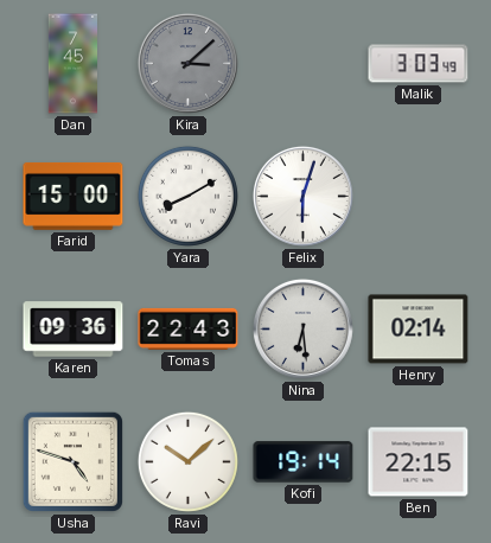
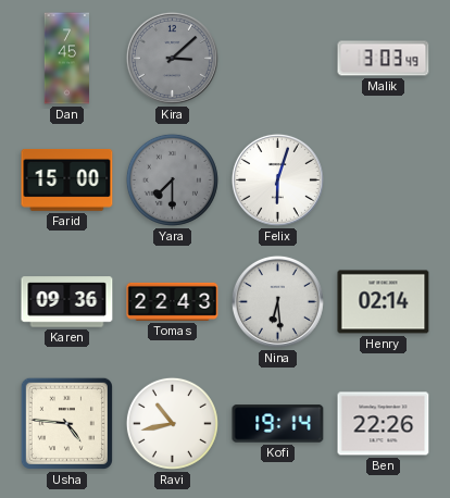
Yara: 8:10 -> 7:30
Yara dial: white -> grey
Usha: 4:48 -> 4:46
Ravi: 10:08 -> 10:43
Ben: 22:15 -> 22:26
